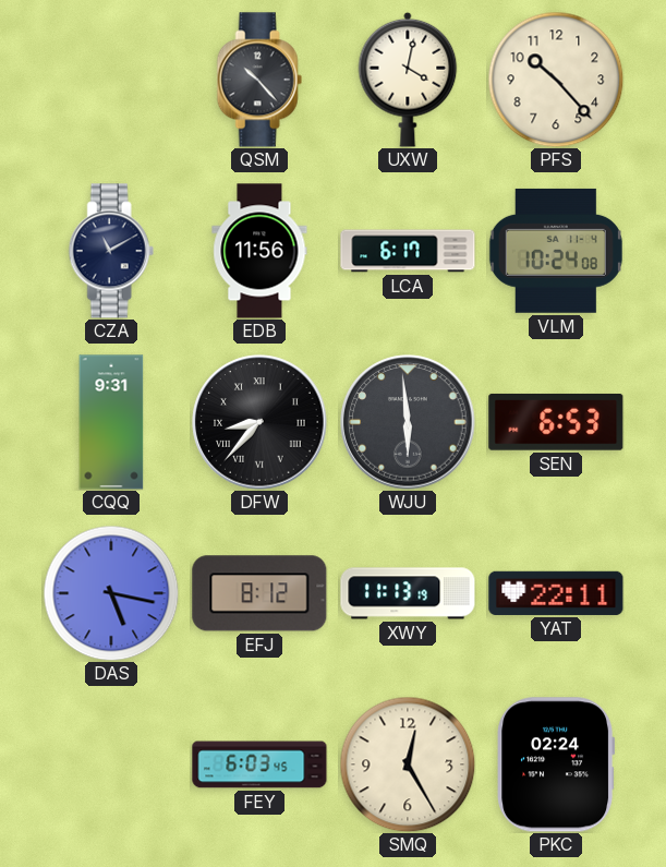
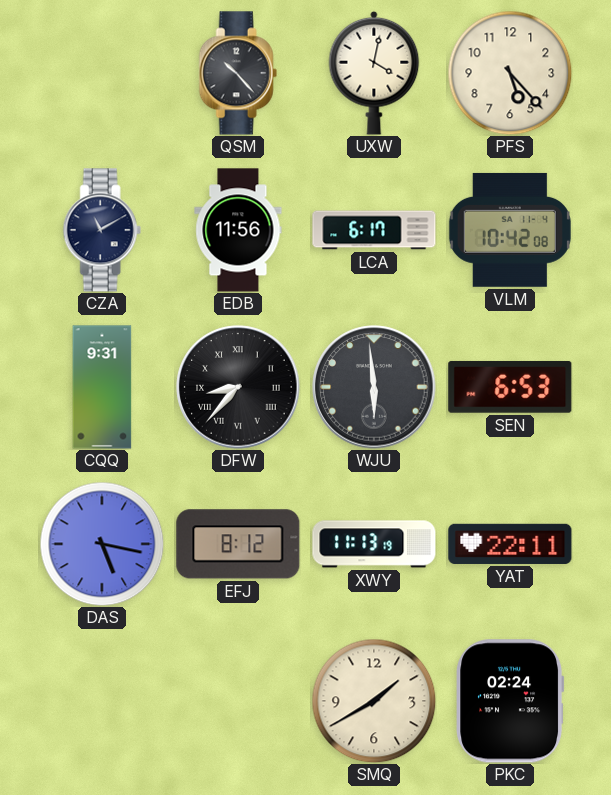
PFS: 10:23 -> 5:23
VLM: 10:24 -> 10:42
FEY: 6:03 -> none
SMQ: 12:25 -> 1:40
